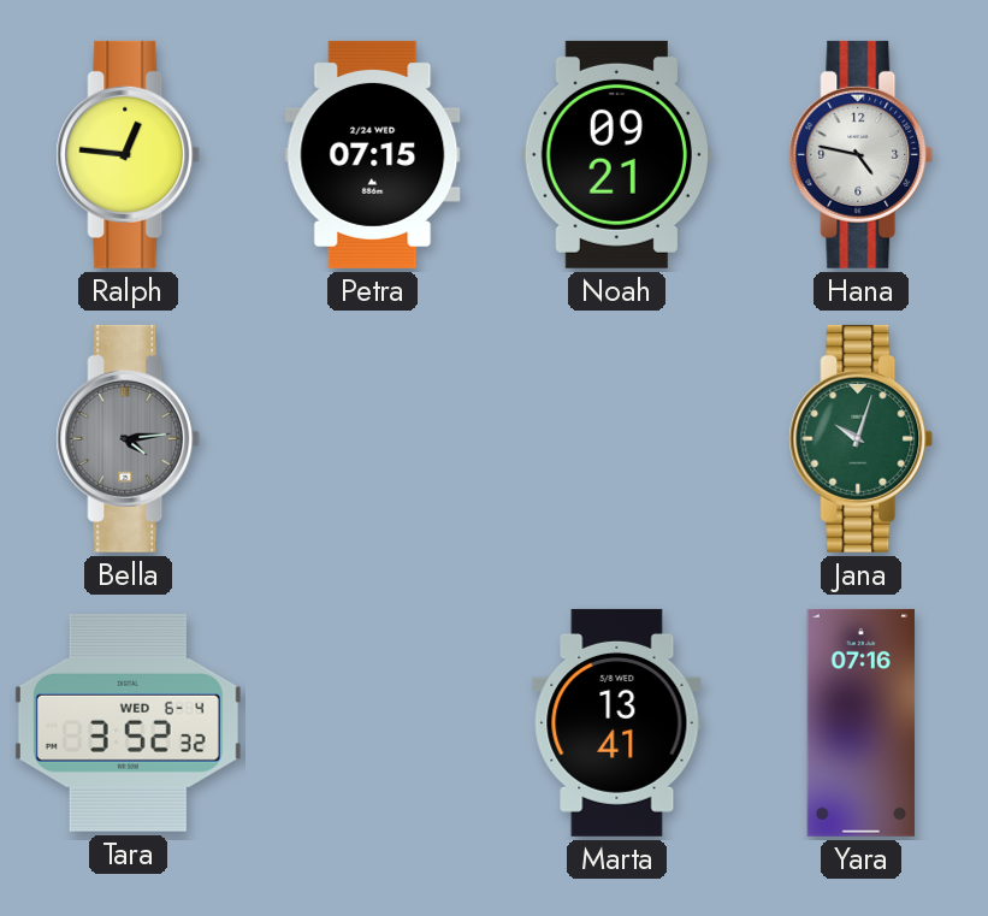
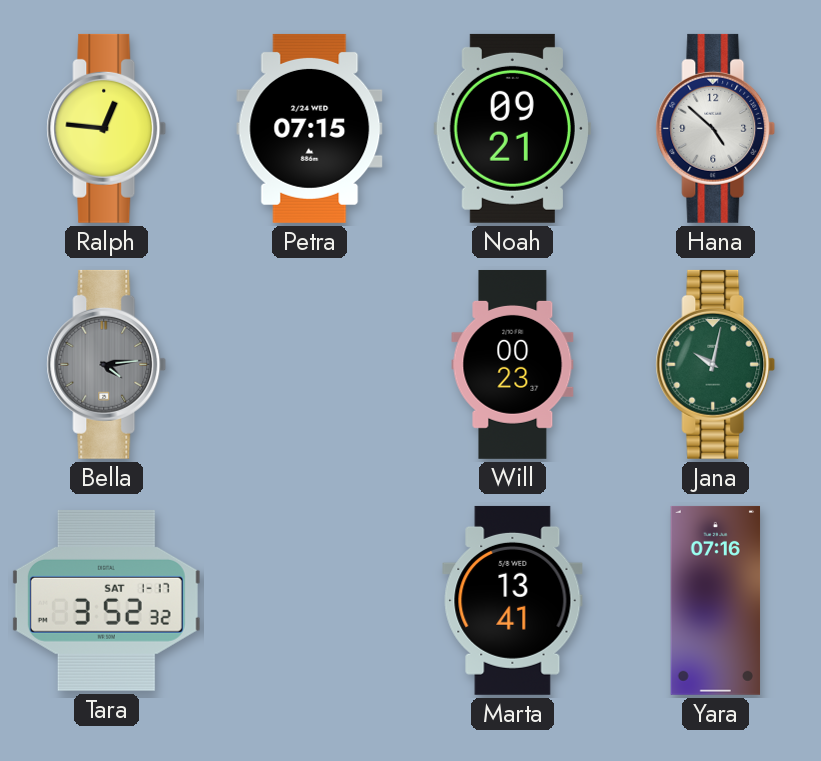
Hana: 4:47 -> 4:52
Will: none -> 00:23
Jana: 10:03 -> 10:02
Tara date: WED 6-4 -> SAT 1-17
